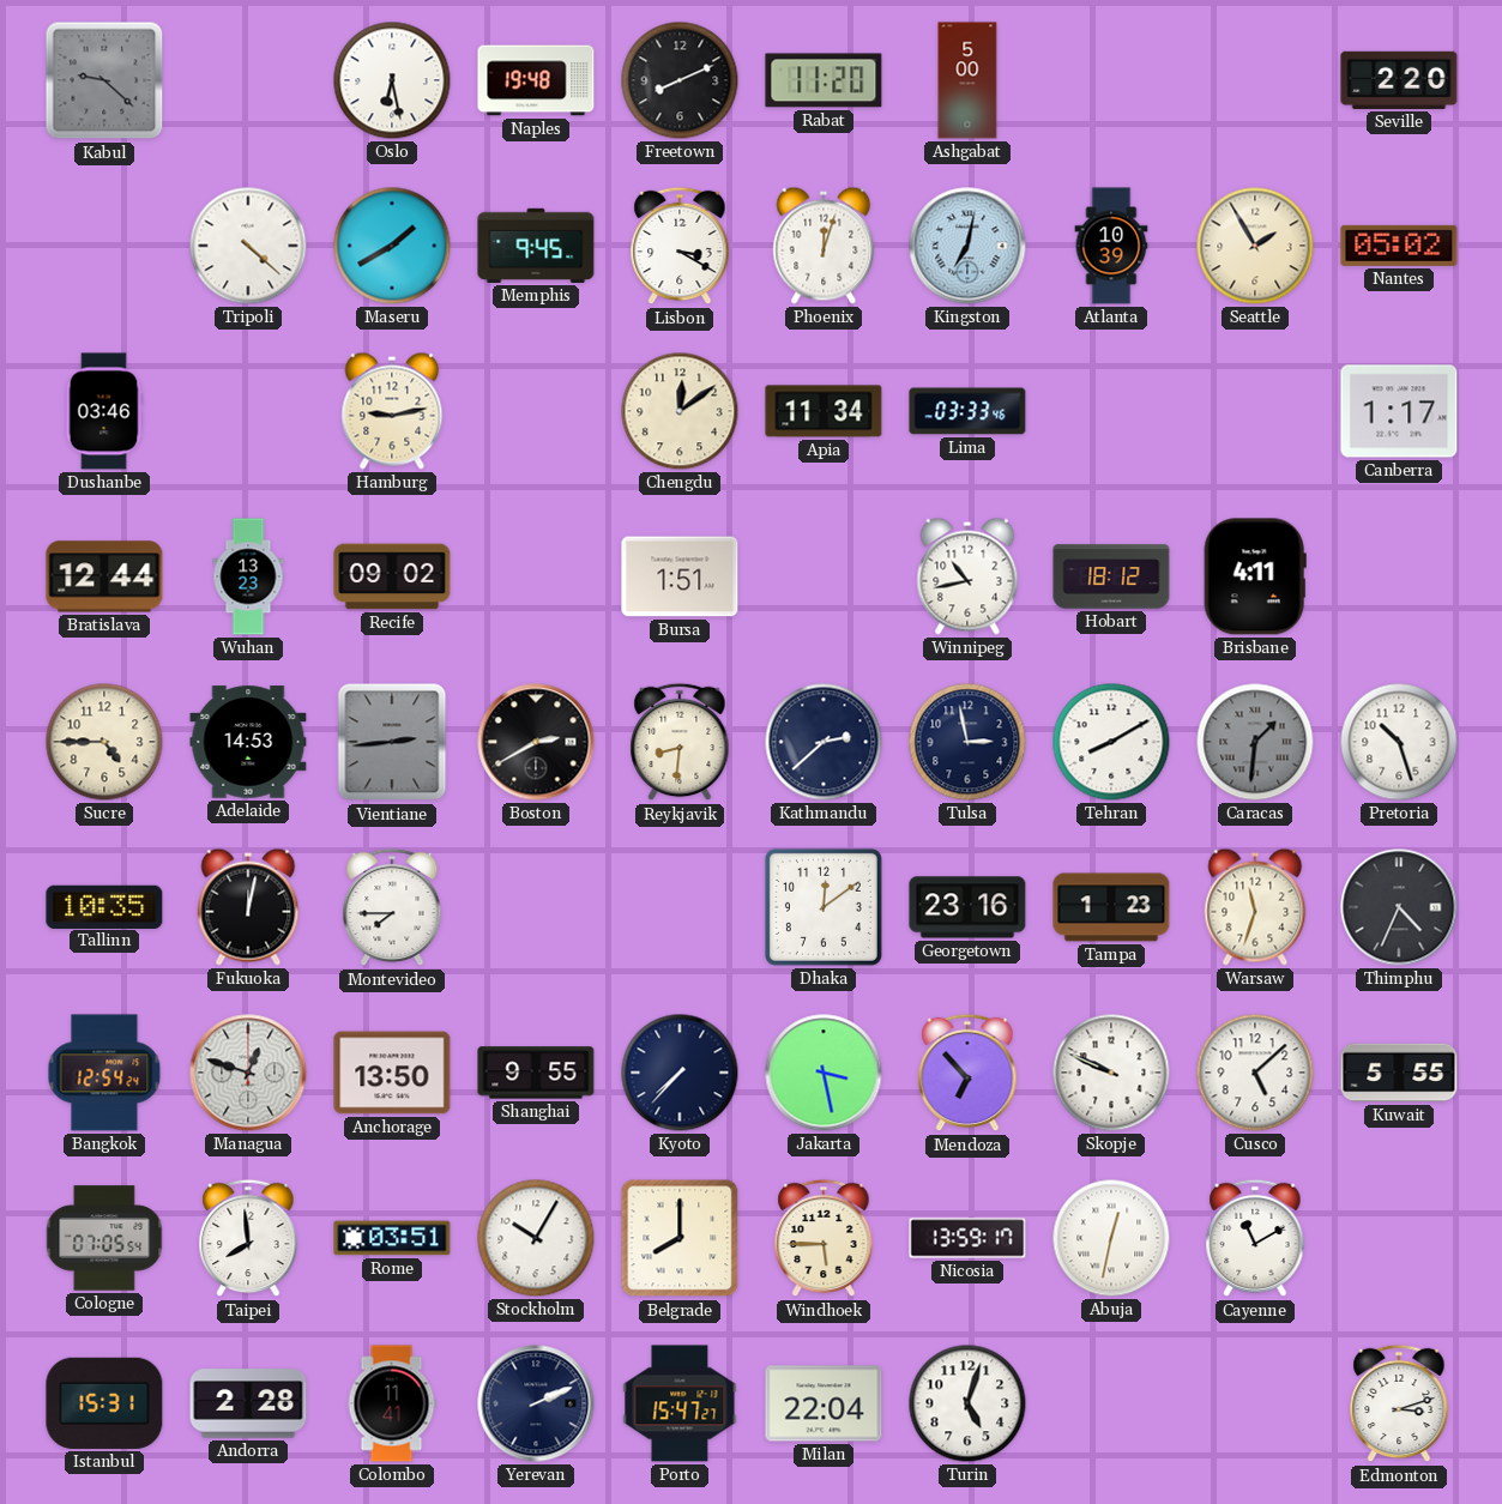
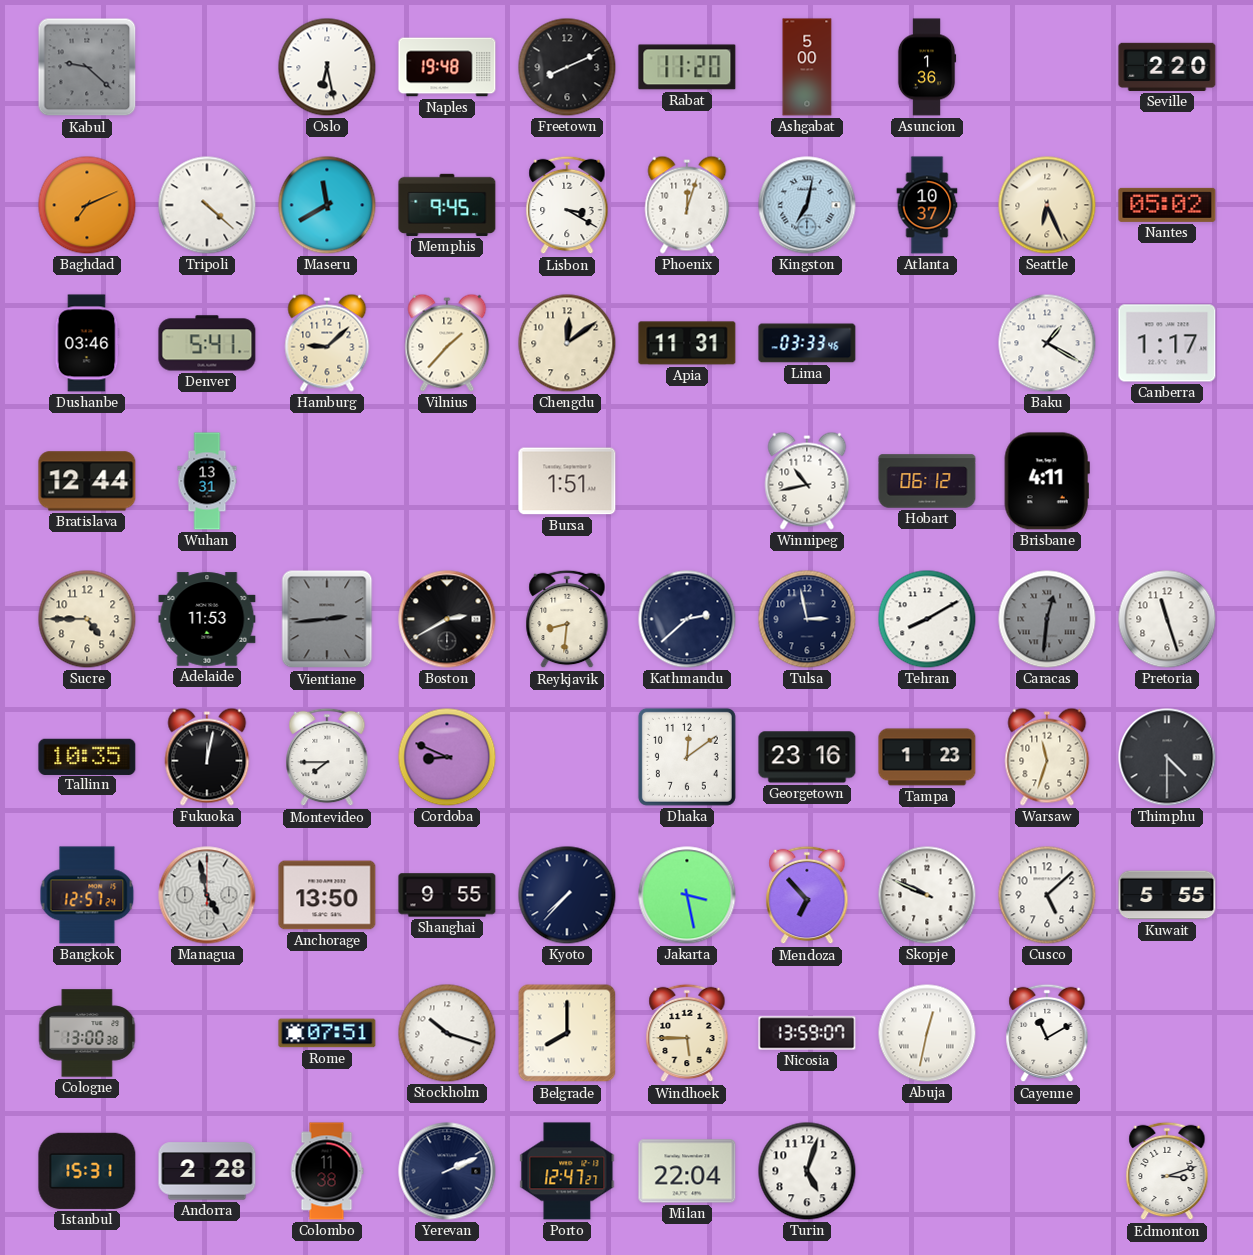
Asuncion: none -> 1:36
Baghdad: none -> 7:11
Maseru: 1:40 -> 11:40
Atlanta: 10:39 -> 10:37
Seattle: 1:55 -> 6:26
Denver: none -> 5:41
Hamburg: 9:13 -> 9:08
Vilnius: none -> 1:37
Apia: 11:34 -> 11:31
Baku: none -> 1:20
Wuhan: 13:23 -> 13:31
Recife: 09:02 -> none
Hobart: 18:12 -> 06:12
Adelaide: 14:53 -> 11:53
Caracas: 1:31 -> 12:31
Pretoria: 10:27 -> 11:27
Cordoba: none -> 8:49
Thimphu: 4:34 -> 4:30
Bangkok: 12:54 -> 12:57
Managua: 12:48 -> 4:58
Cologne: 07:05 -> 13:00
Taipei: 7:59 -> none
Rome: 03:51 -> 07:51
Stockholm: 10:05 -> 10:18
Nicosia: 13:59:17 -> 13:59:07
Colombo: 11:41 -> 11:38
Porto: 15:47 -> 12:47
